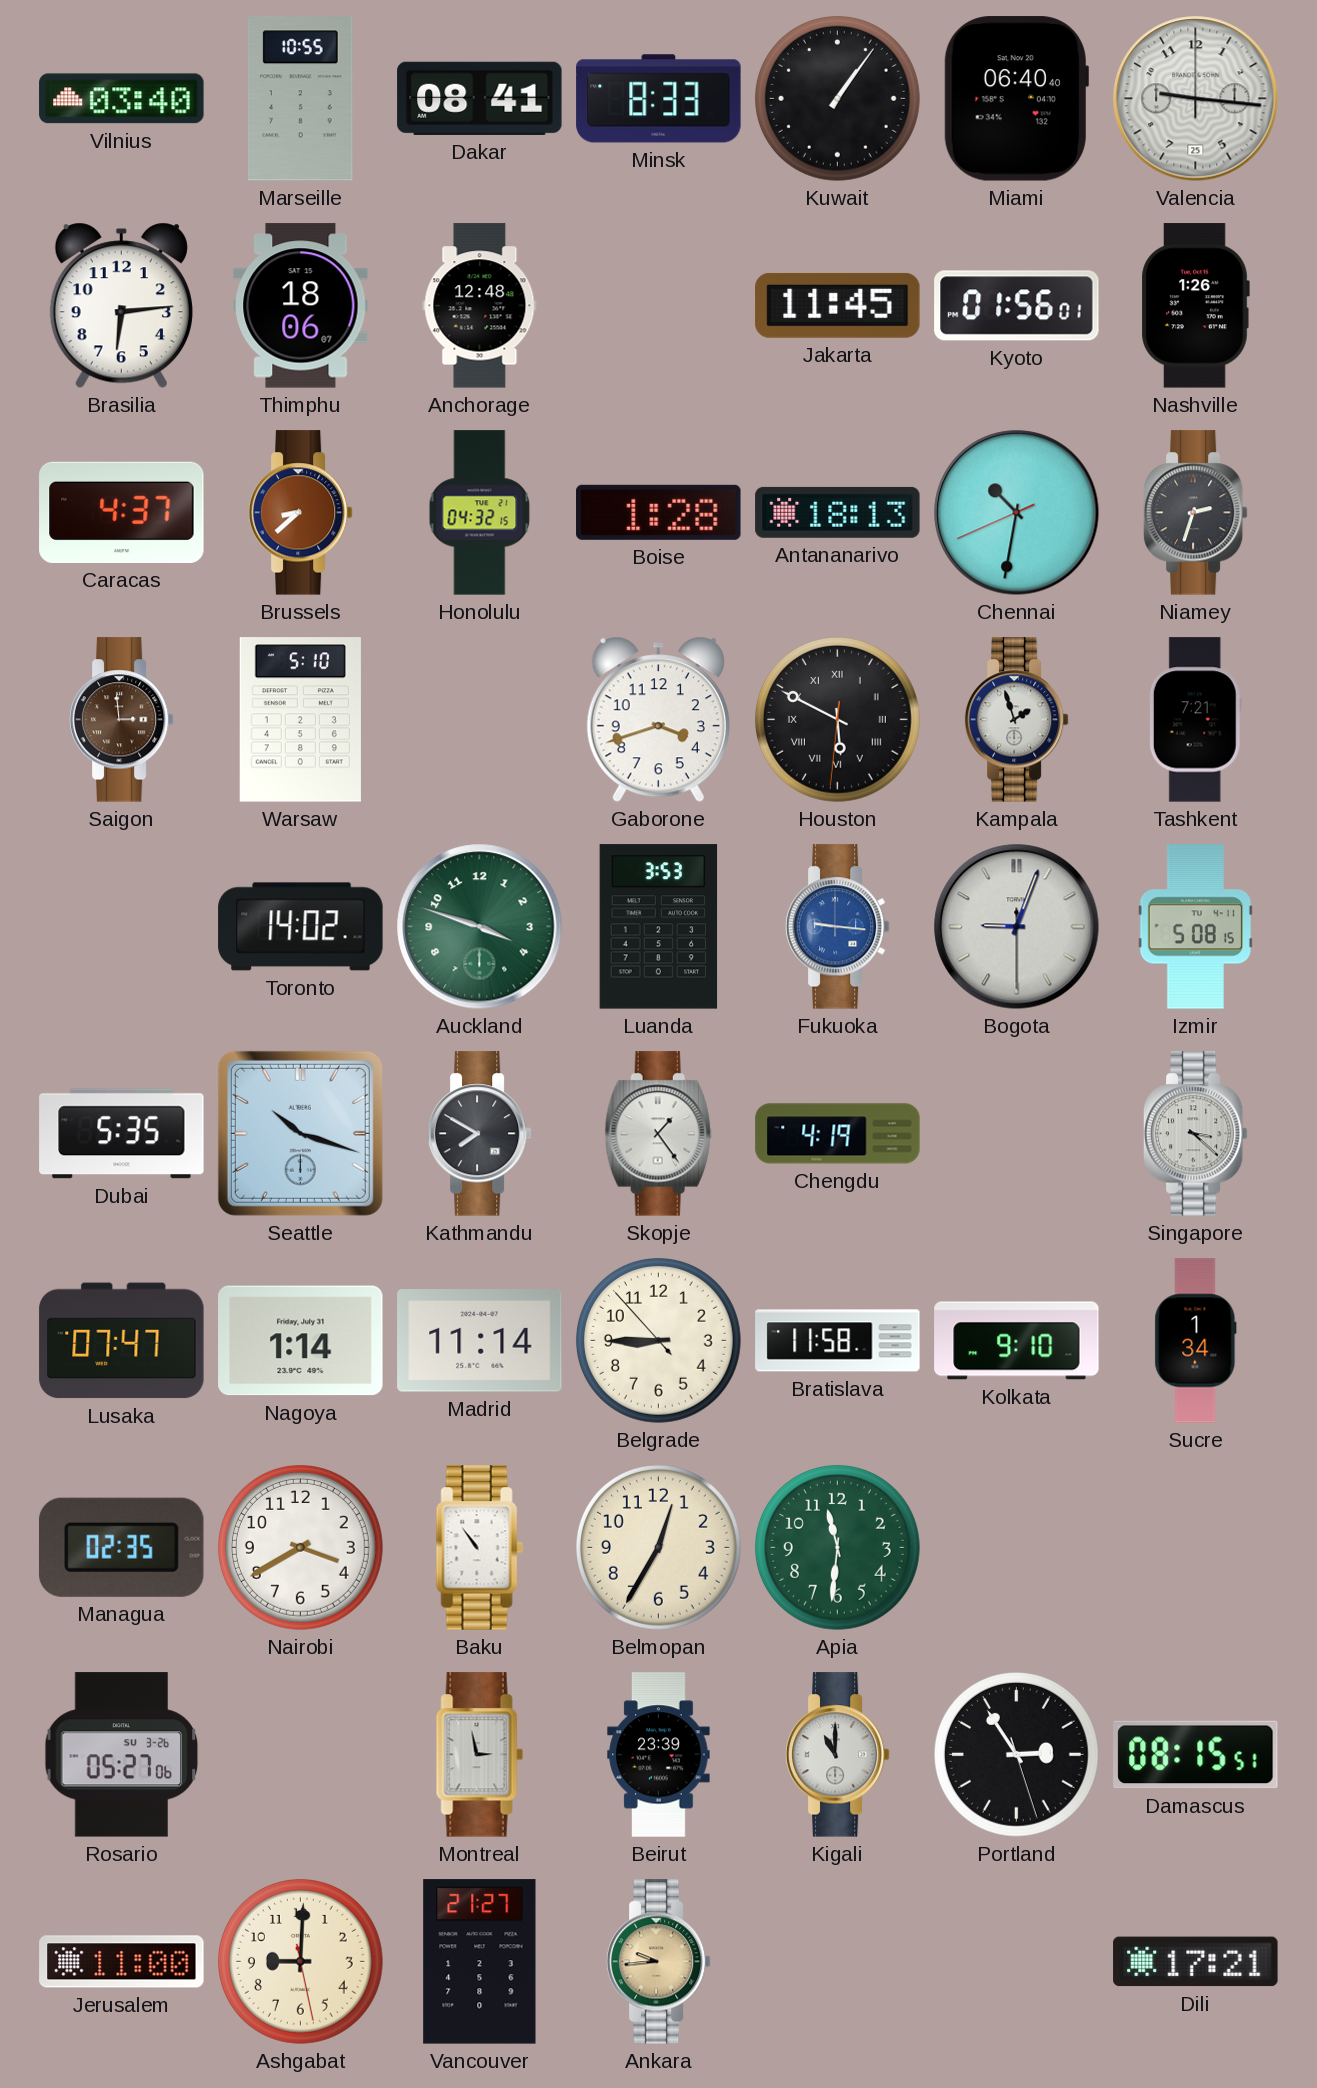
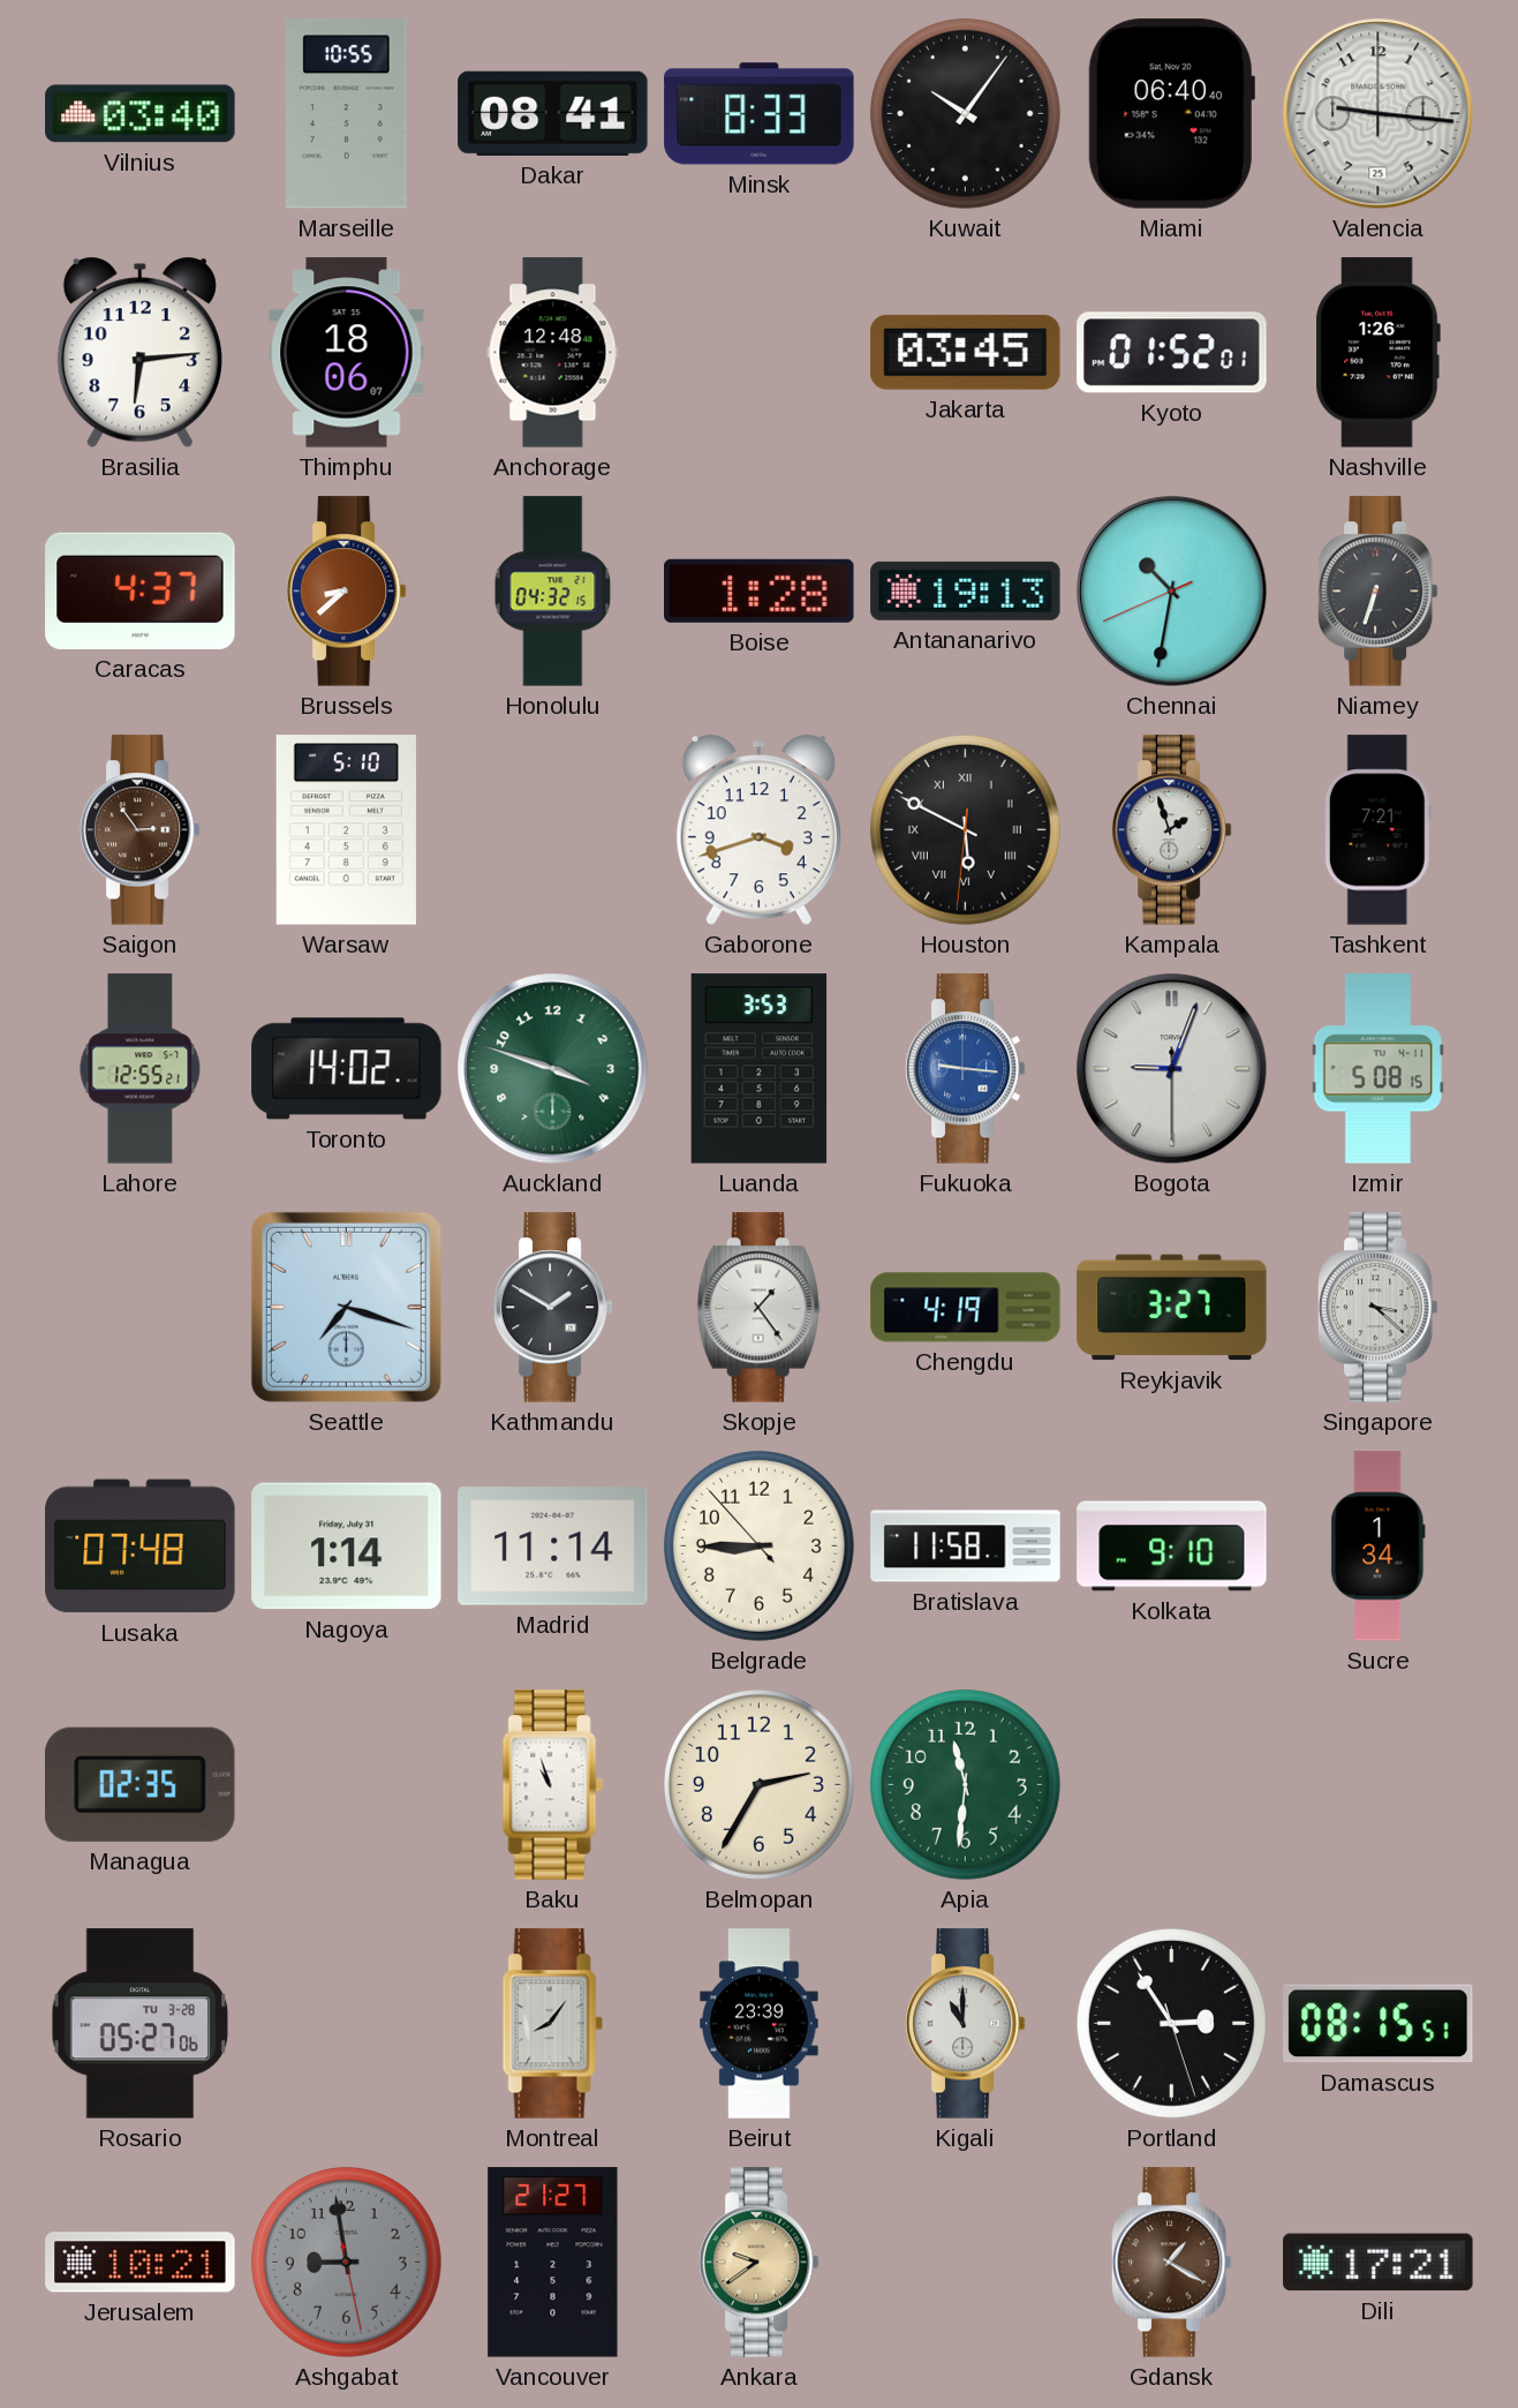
Kuwait: 1:06 -> 10:06
Jakarta: 11:45 -> 03:45
Kyoto: 01:56 -> 01:52
Antananarivo: 18:13 -> 19:13
Niamey: 2:33 -> 6:33
Saigon: 2:59 -> 2:54
Lahore: none -> 12:55
Dubai: 5:35 -> none
Seattle: 10:18 -> 7:18
Kathmandu: 7:50 -> 1:50
Reykjavik: none -> 3:27
Lusaka: 07:47 -> 07:48
Nairobi: 3:40 -> none
Baku: 10:54 -> 10:57
Belmopan: 12:35 -> 2:35
Rosario date: SU 3-26 -> TU 3-28
Montreal: 2:58 -> 8:06
Jerusalem: 11:00 -> 10:21
Ashgabat: 9:00 -> 8:58
Ashgabat dial: cream -> grey
Ankara: 9:44 -> 9:39
Gdansk: none -> 1:20
